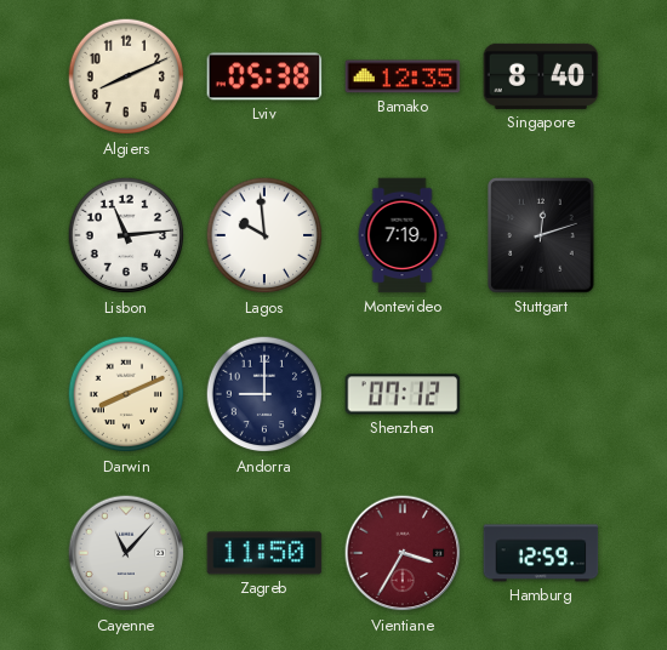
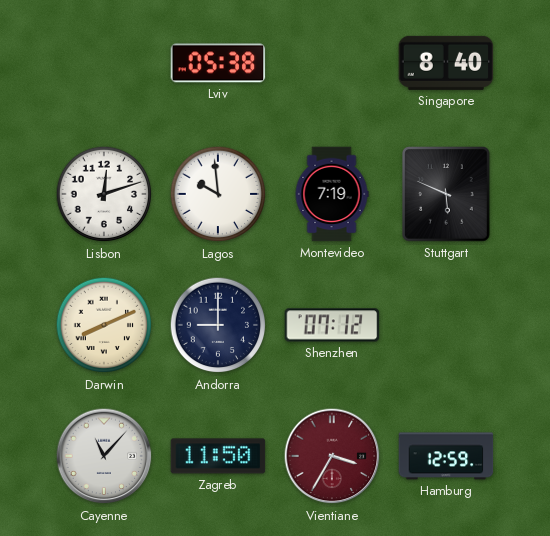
Algiers: 8:11 -> none
Bamako: 12:35 -> none
Lisbon: 11:14 -> 12:12
Stuttgart: 12:12 -> 5:49
